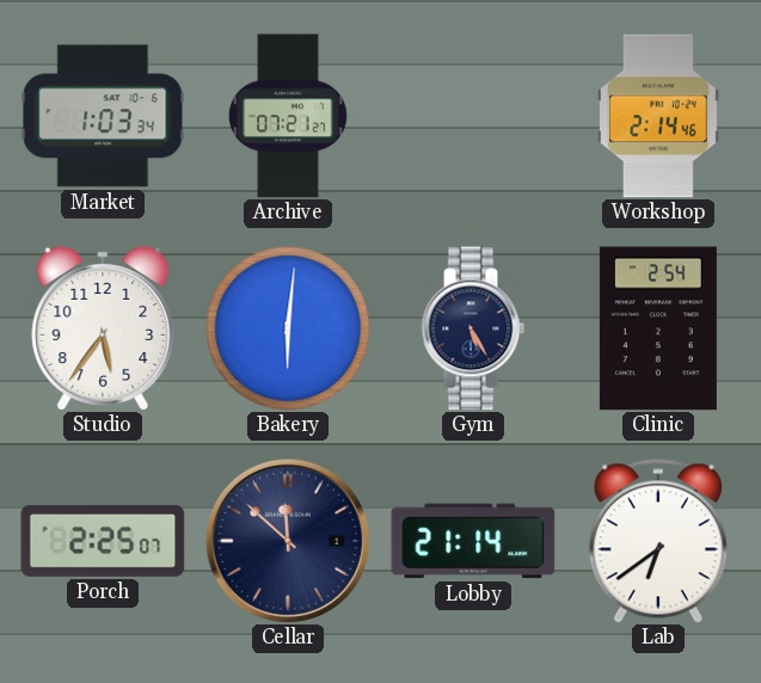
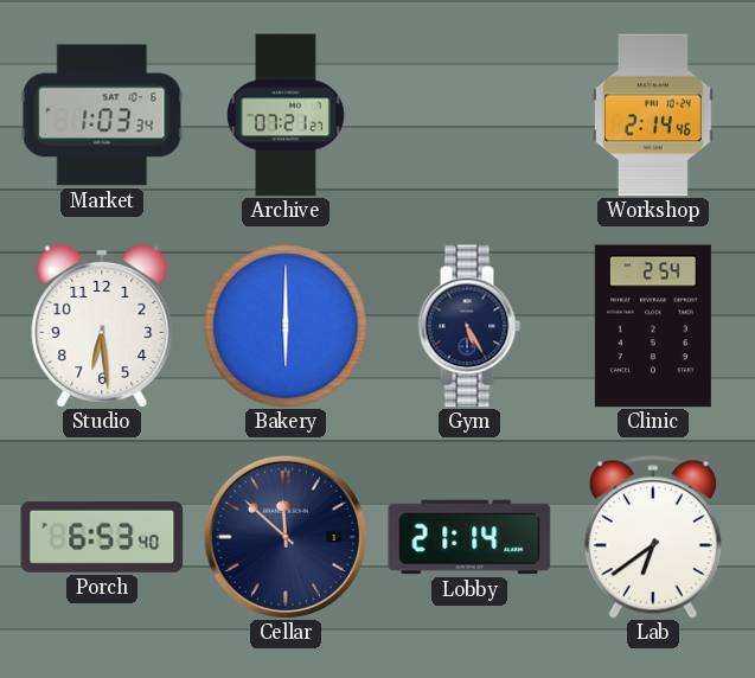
Studio: 5:36 -> 6:29
Bakery: 6:01 -> 6:00
Porch: 2:25 -> 6:53
